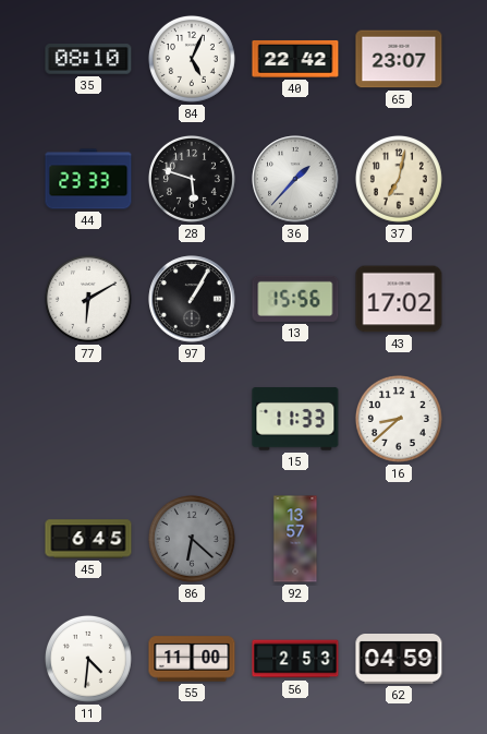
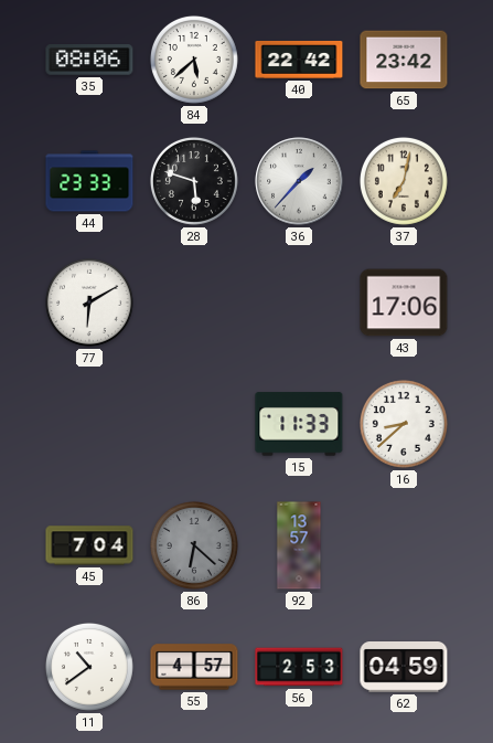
35: 08:10 -> 08:06
84: 5:04 -> 5:38
65: 23:07 -> 23:42
97: 1:05 -> none
13: 15:56 -> none
43: 17:02 -> 17:06
45: 6:45 -> 7:04
11: 4:31 -> 10:39
55: 11:00 -> 4:57
